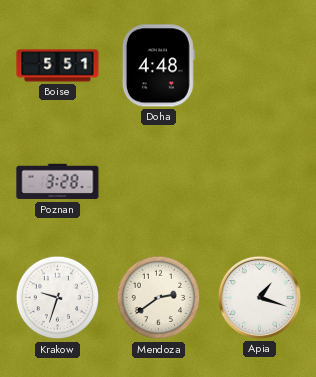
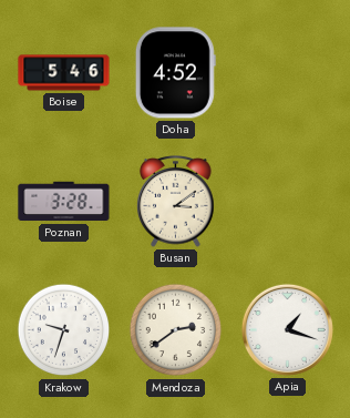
Boise: 5:51 -> 5:46
Doha: 4:48 -> 4:52
Busan: none -> 3:09
